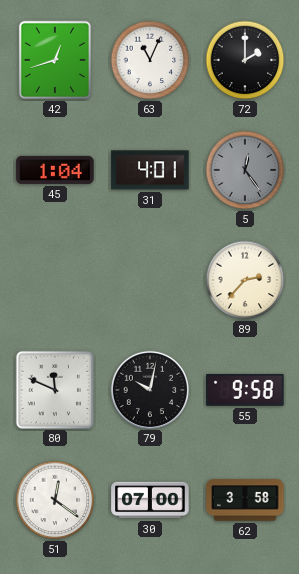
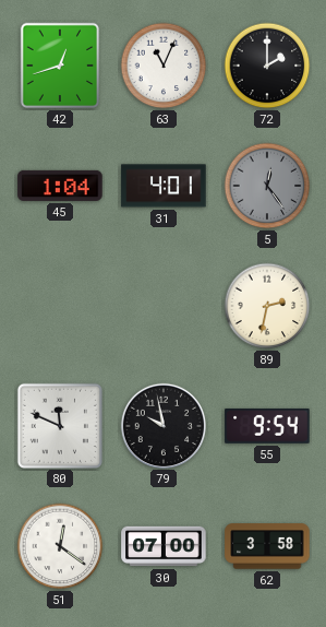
89: 2:37 -> 2:32
79: 10:02 -> 9:58
55: 9:58 -> 9:54
